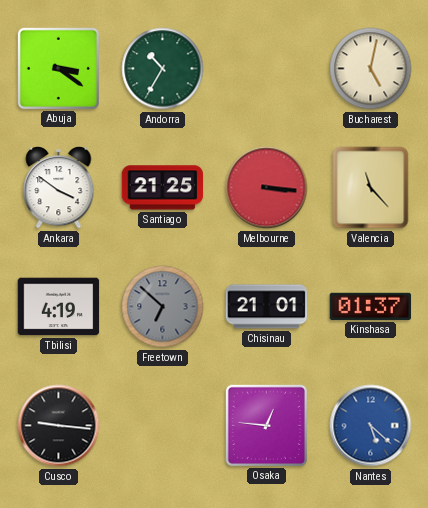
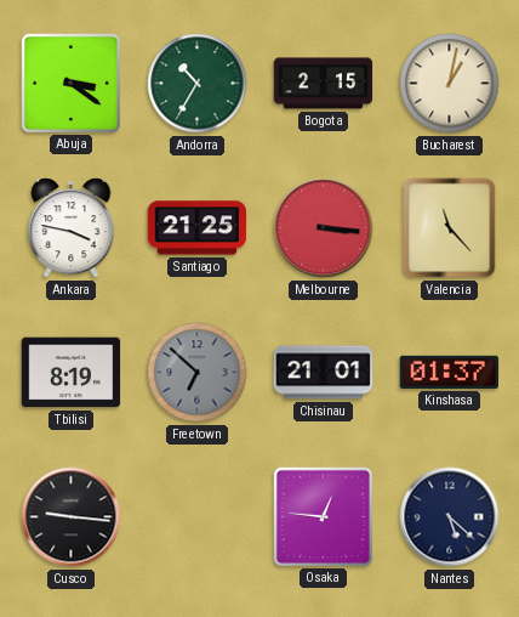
Bogota: none -> 2:15
Bucharest: 5:02 -> 1:02
Ankara: 3:51 -> 3:47
Tbilisi: 4:19 -> 8:19
Nantes dial: blue -> navy
